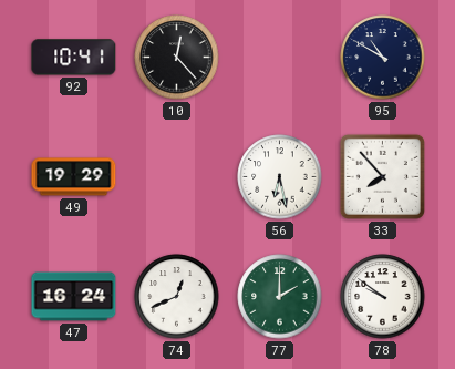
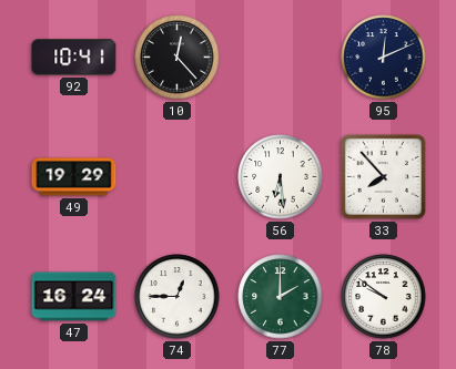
95: 10:50 -> 12:11
56: 6:28 -> 6:29
74: 12:41 -> 12:45
